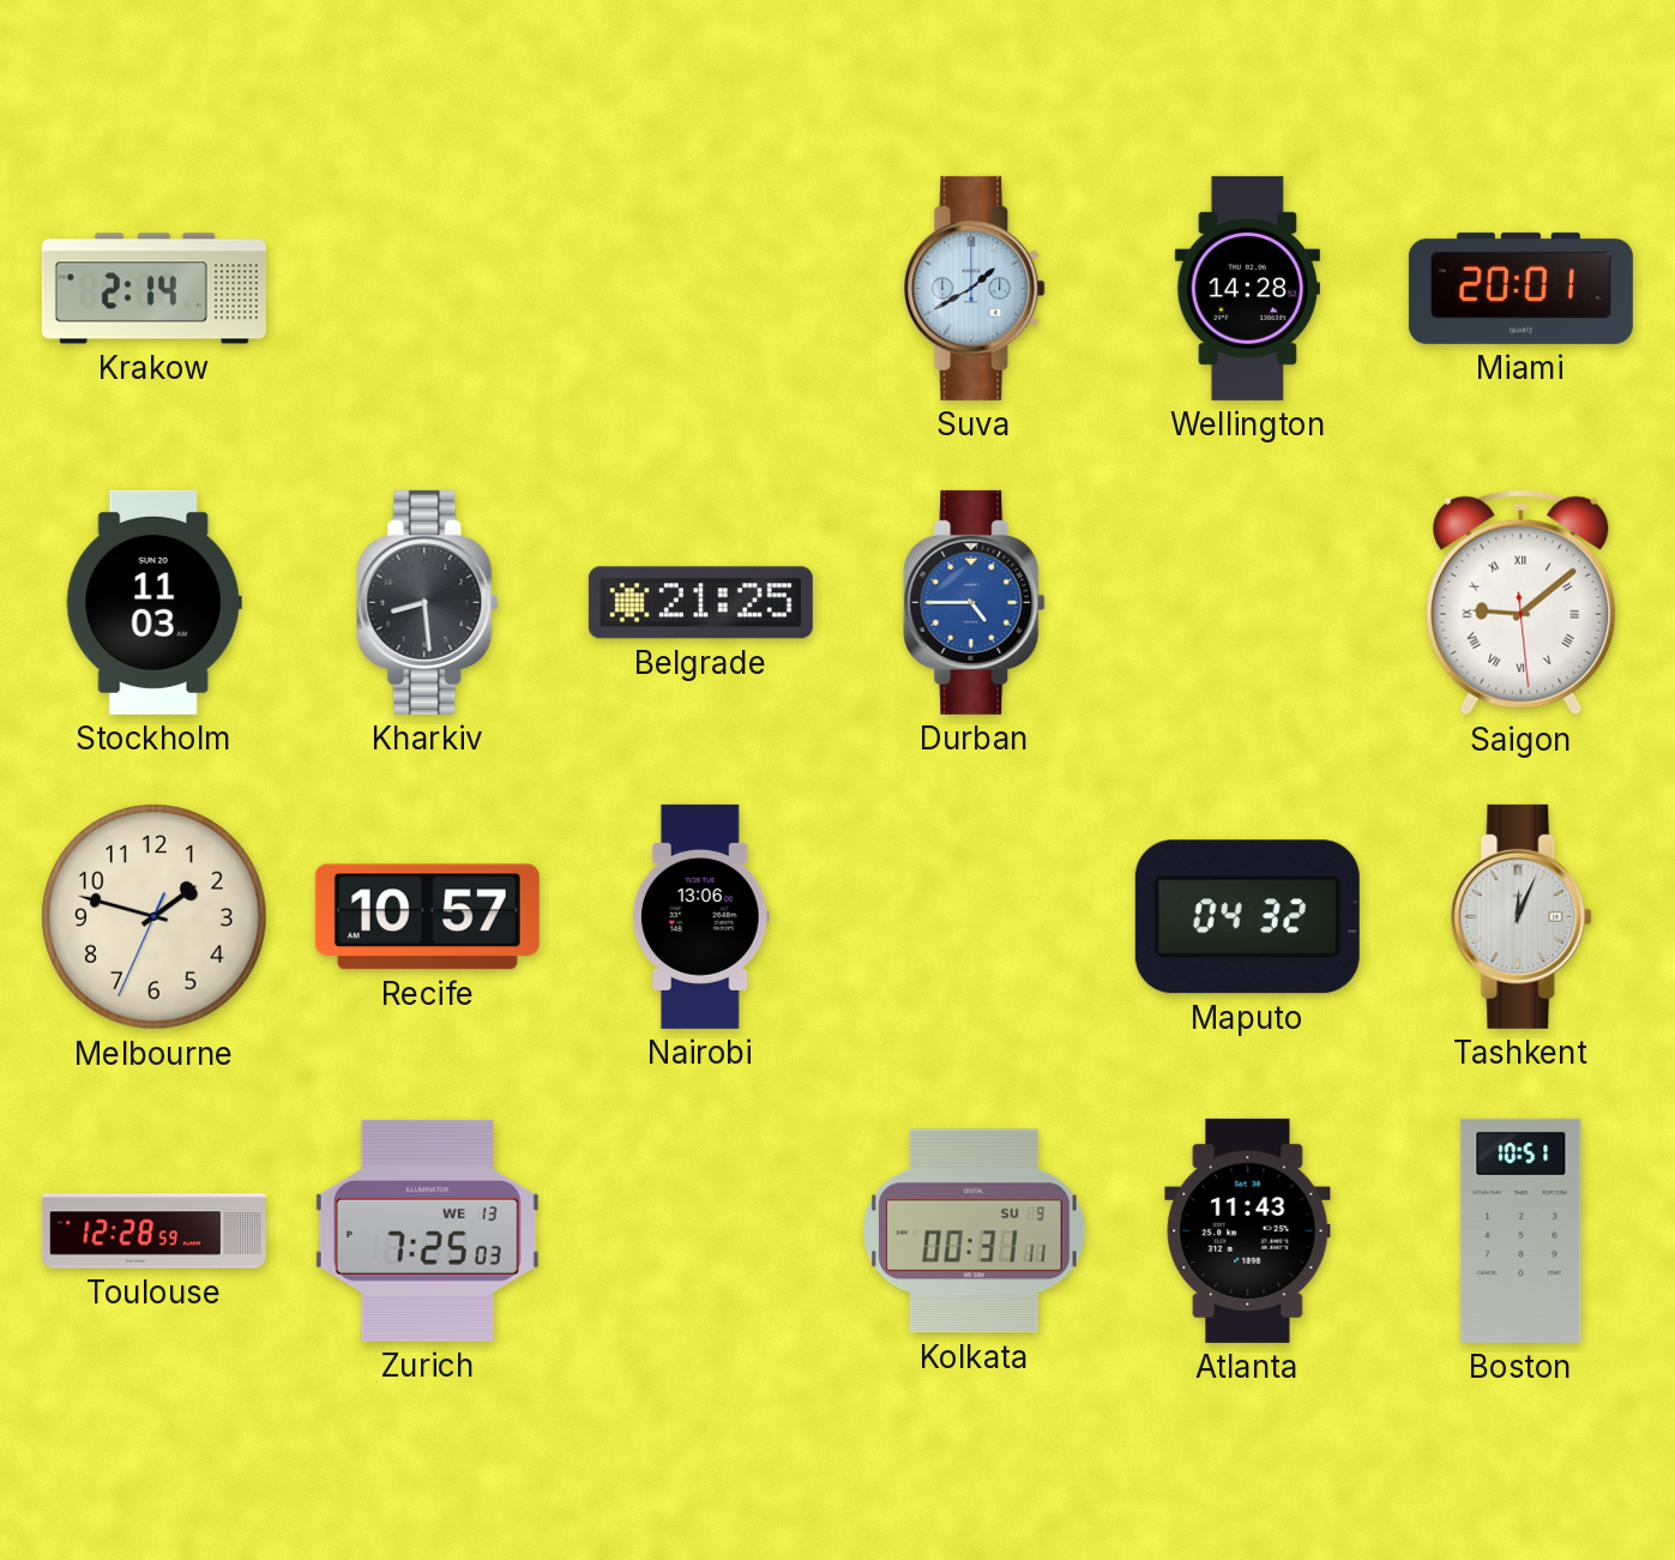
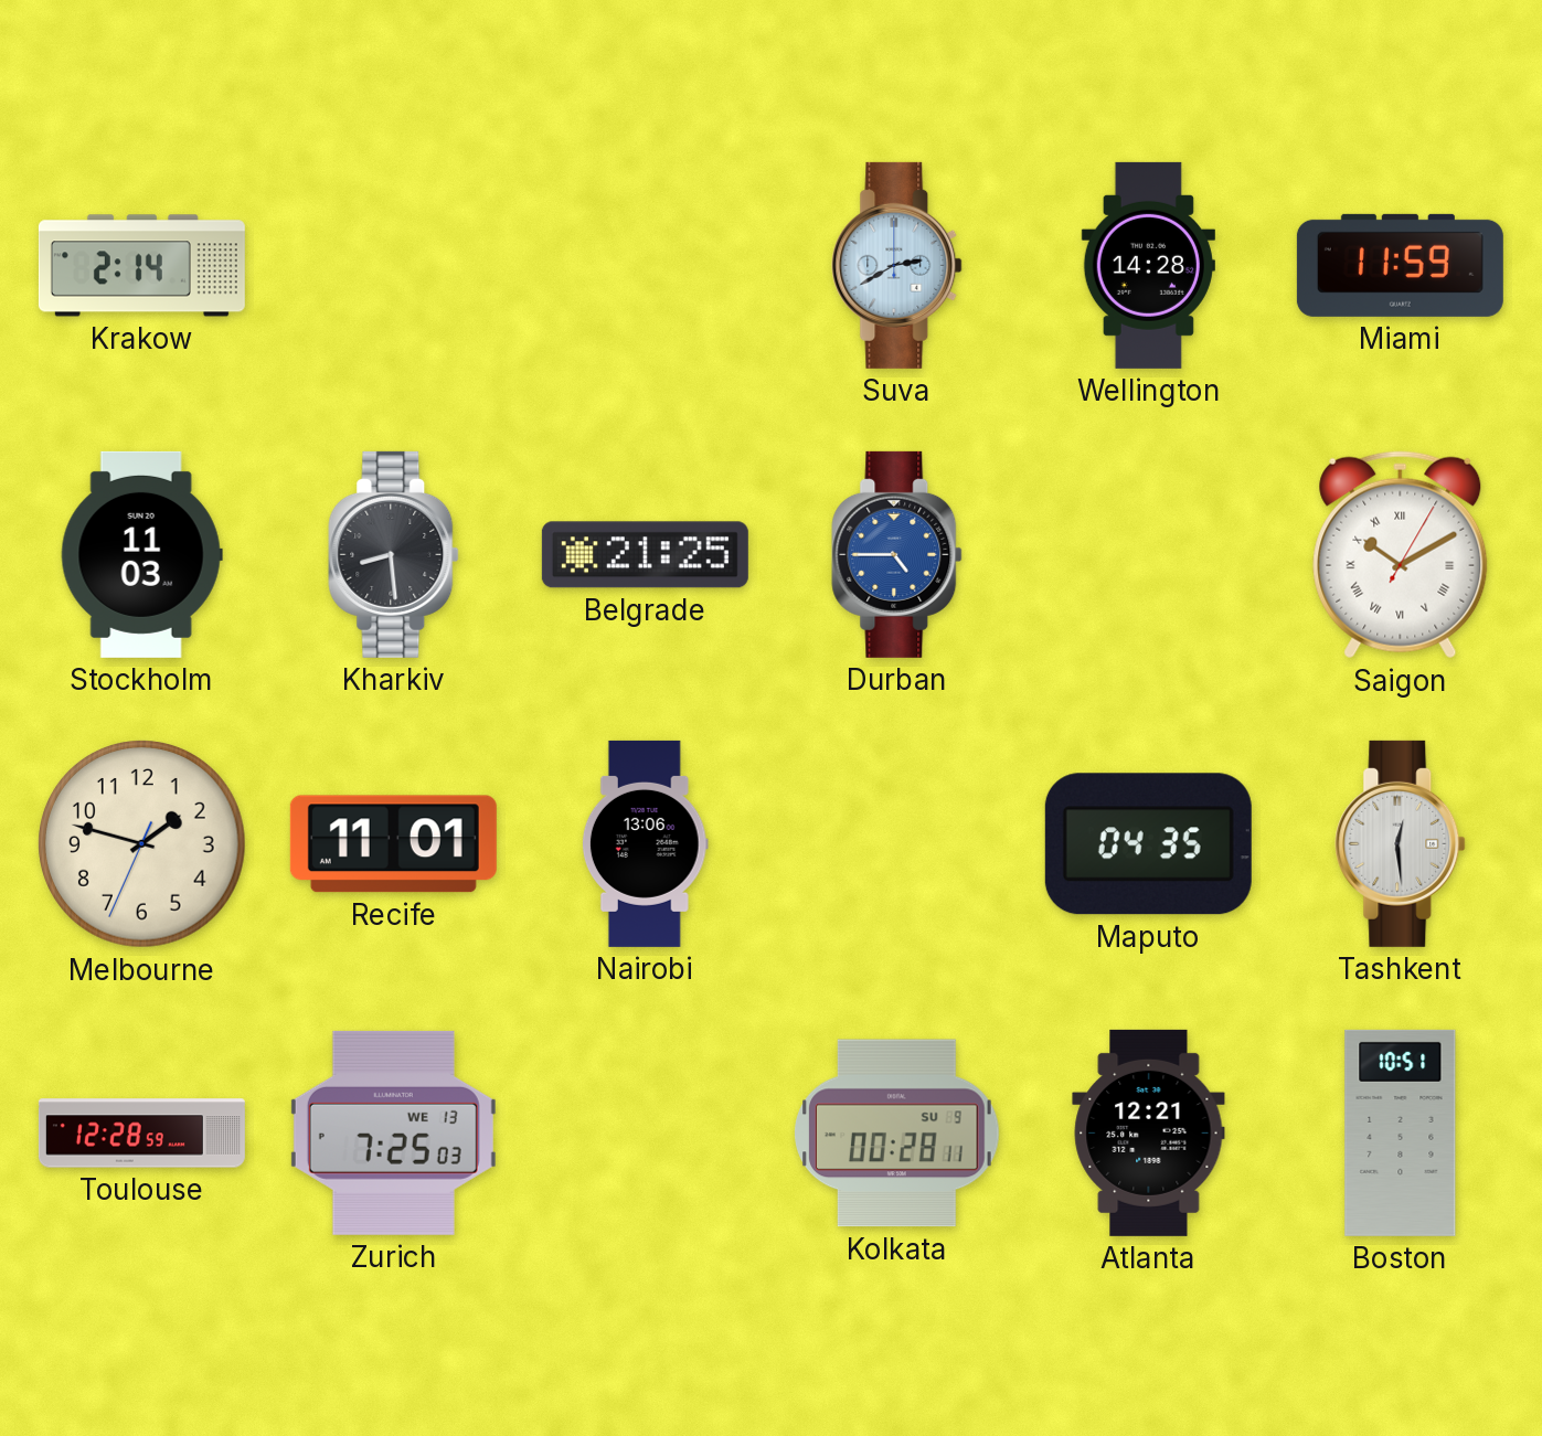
Suva: 1:40 -> 2:40
Miami: 20:01 -> 11:59
Saigon: 9:08 -> 10:10
Recife: 10:57 -> 11:01
Maputo: 04:32 -> 04:35
Tashkent: 12:04 -> 12:29
Kolkata: 00:31 -> 00:28
Atlanta: 11:43 -> 12:21
